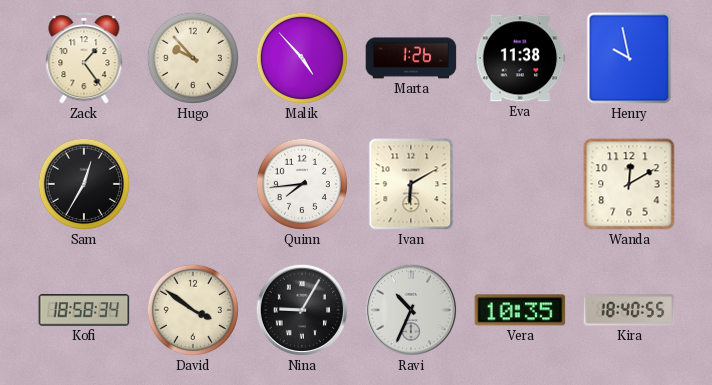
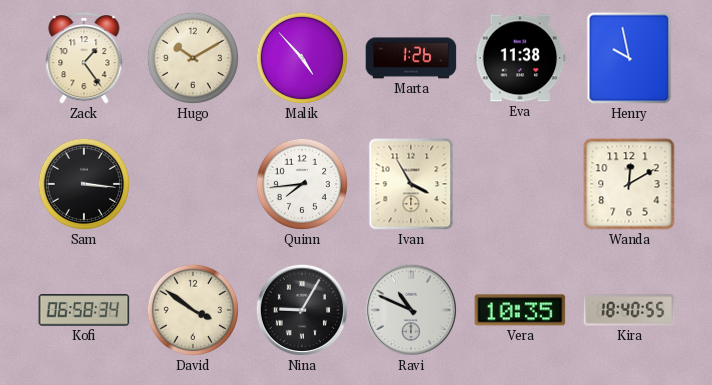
Hugo: 9:53 -> 10:10
Sam: 12:35 -> 3:16
Ivan: 6:10 -> 3:55
Kofi: 18:58 -> 06:58
Ravi: 10:34 -> 10:49
